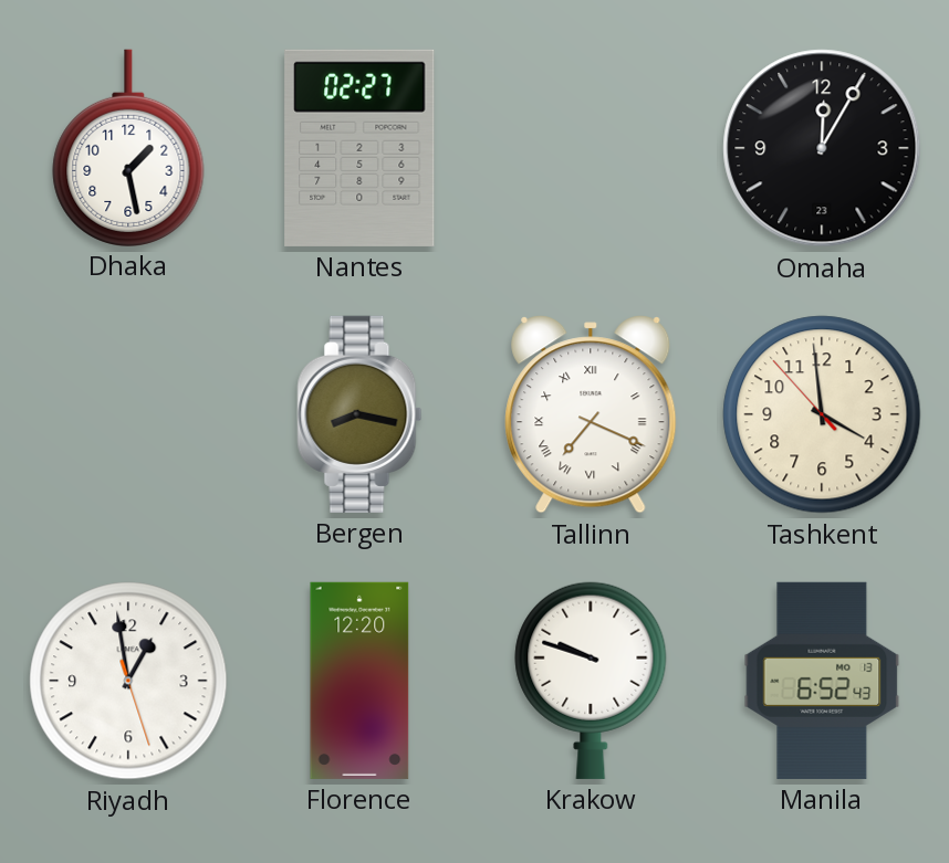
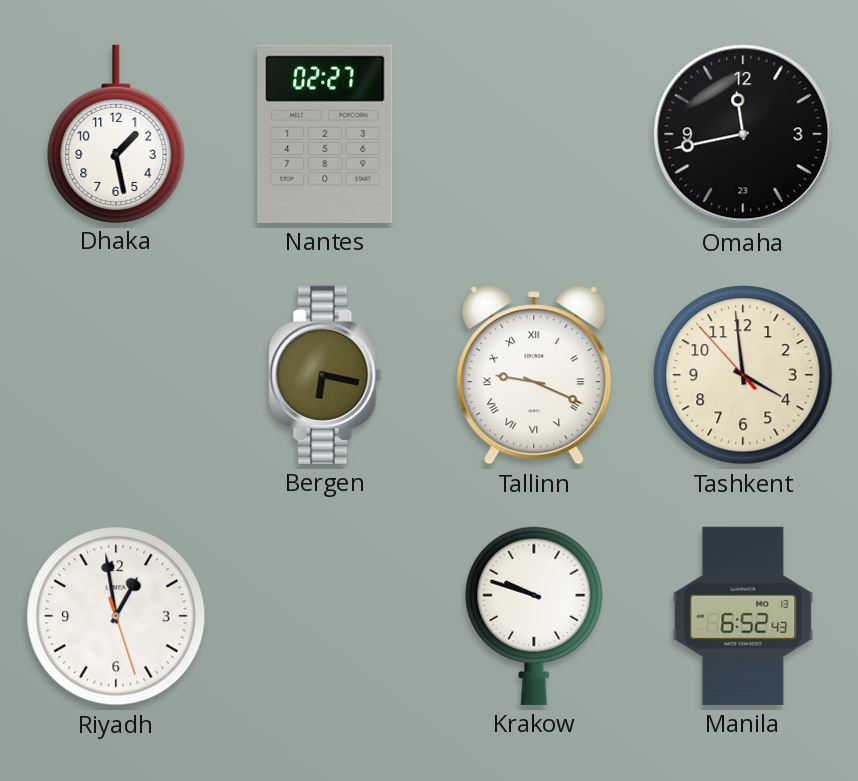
Omaha: 12:05 -> 11:43
Bergen: 8:17 -> 6:17
Tallinn: 7:19 -> 9:19
Florence: 12:20 -> none
